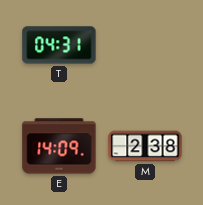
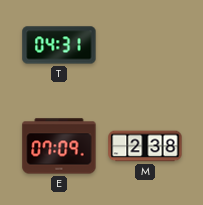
E: 14:09 -> 07:09
